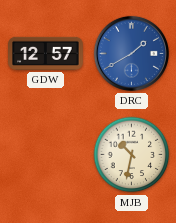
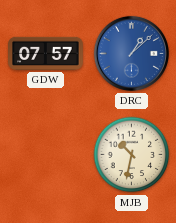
GDW: 12:57 -> 07:57
DRC: 1:40 -> 1:08
